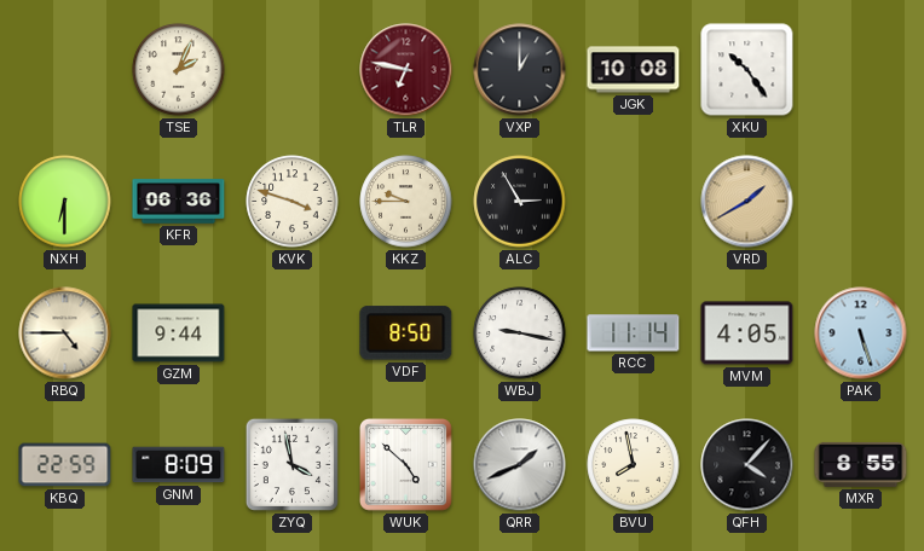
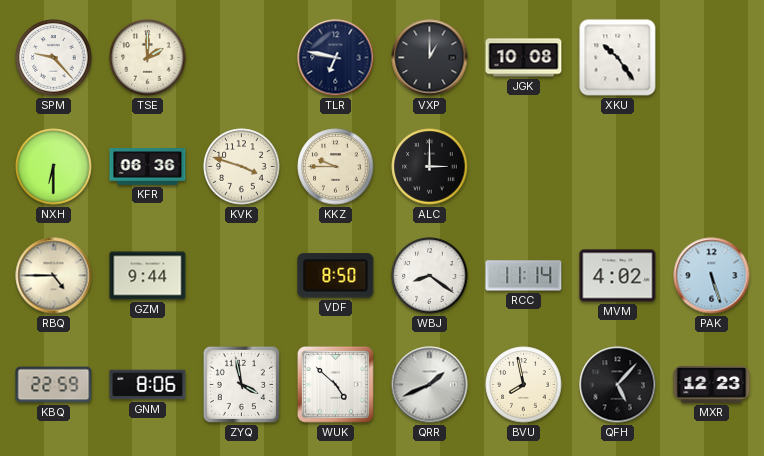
SPM: none -> 9:23
TSE: 2:04 -> 2:00
TLR dial: burgundy -> navy
ALC: 2:55 -> 3:00
VRD: 1:40 -> none
WBJ: 9:17 -> 8:21
MVM: 4:05 -> 4:02
GNM: 8:09 -> 8:06
QFH: 4:07 -> 5:07
MXR: 8:55 -> 12:23
